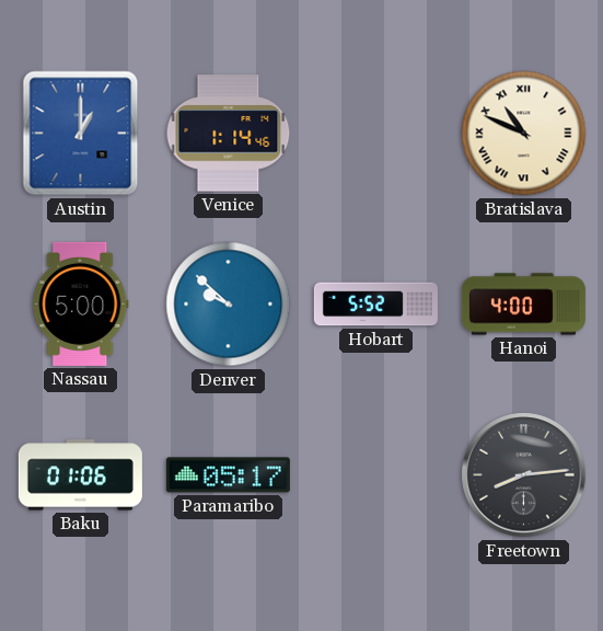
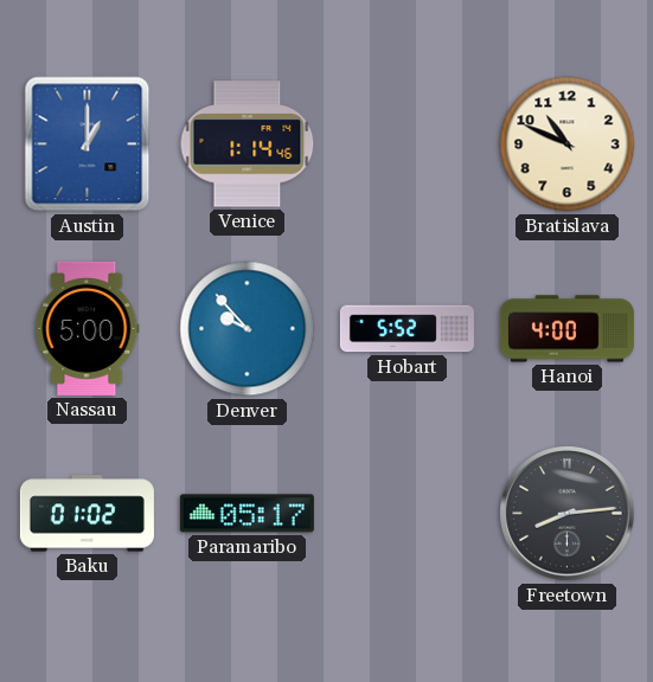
Bratislava numerals: Roman -> Arabic
Denver: 9:52 -> 9:53
Baku: 01:06 -> 01:02
